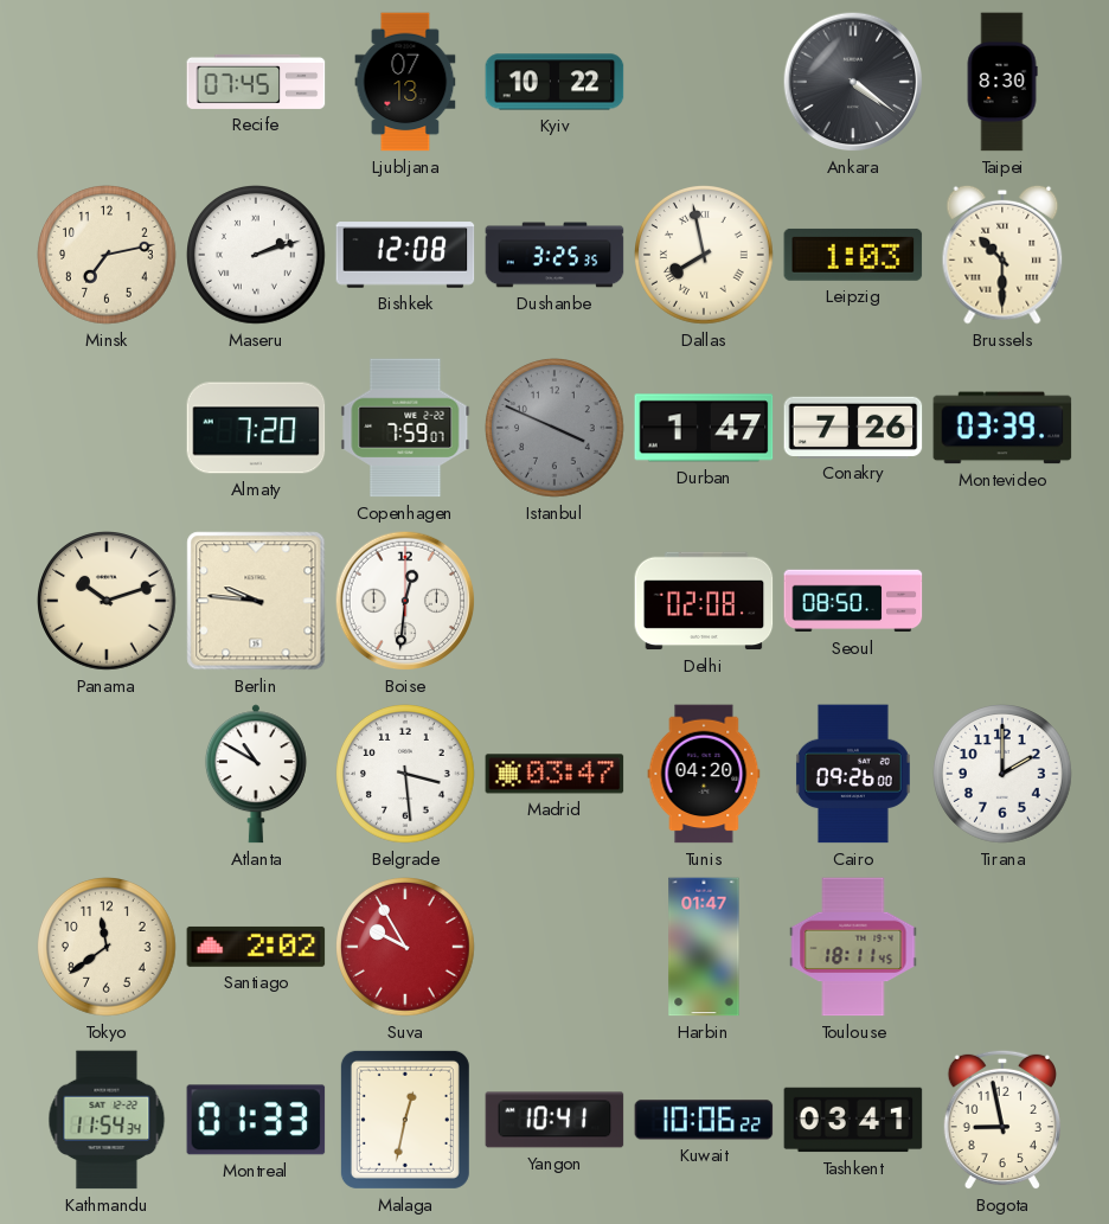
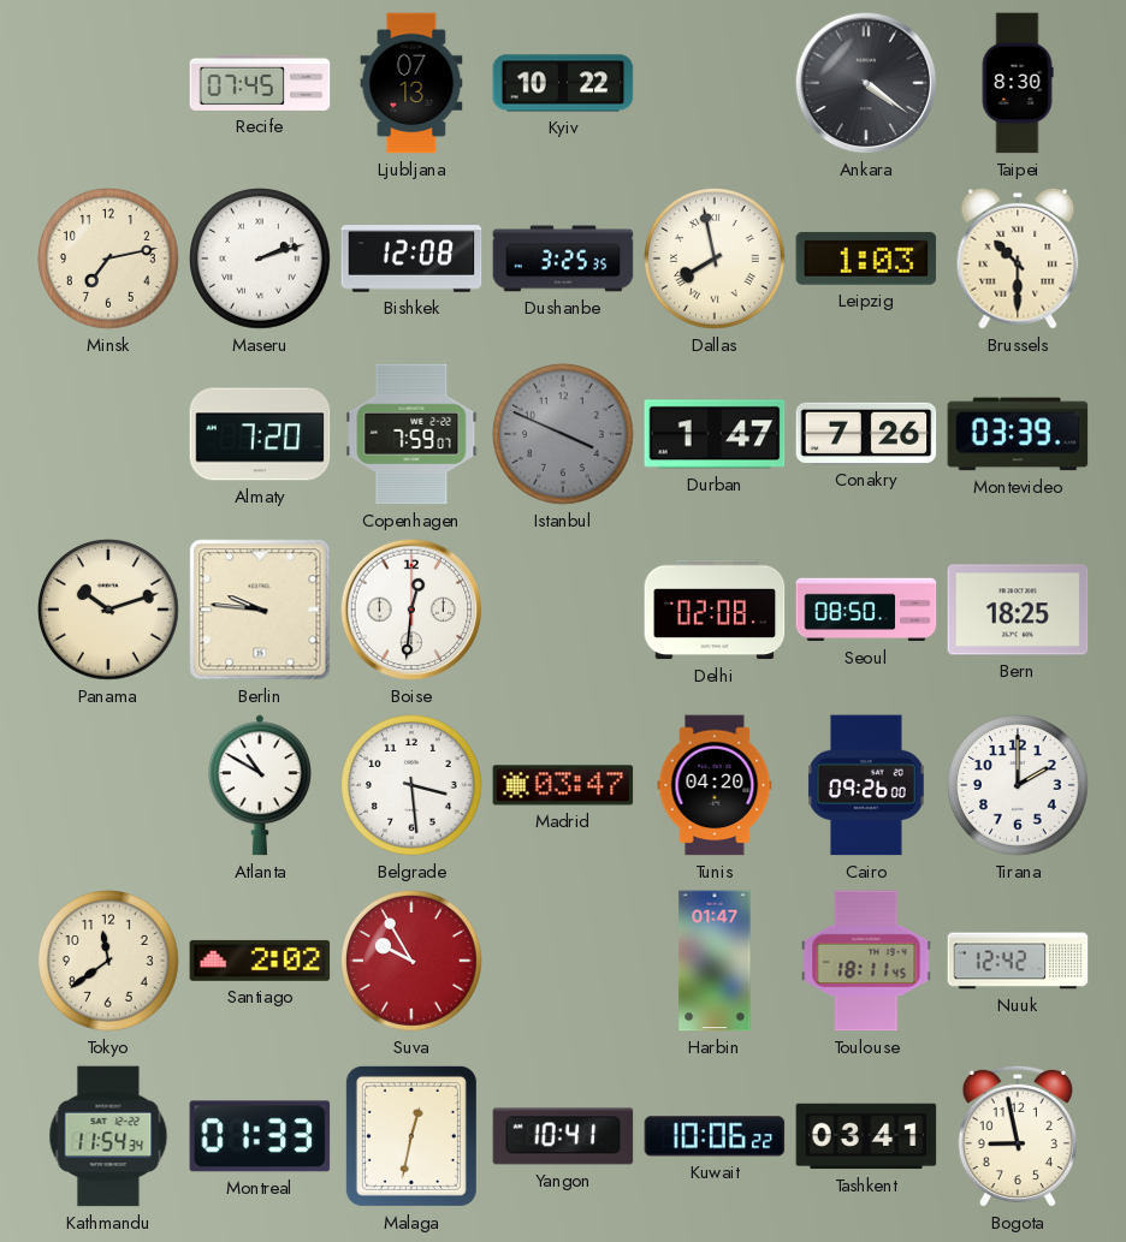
Bern: none -> 18:25
Nuuk: none -> 12:42
